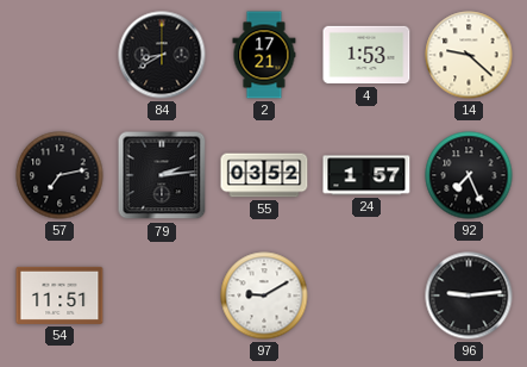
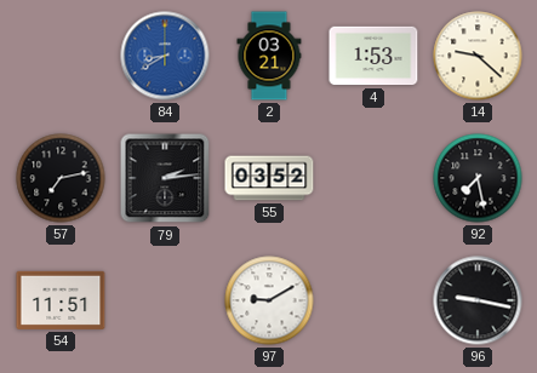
84 dial: black -> blue
2: 17:21 -> 03:21
24: 1:57 -> none
92: 7:26 -> 7:28
96: 9:14 -> 9:17
